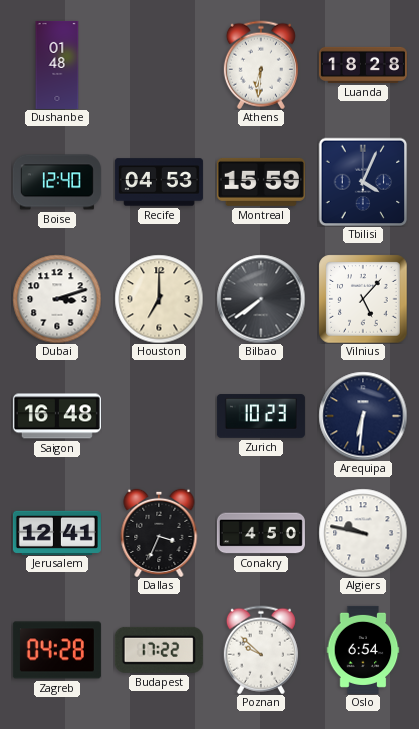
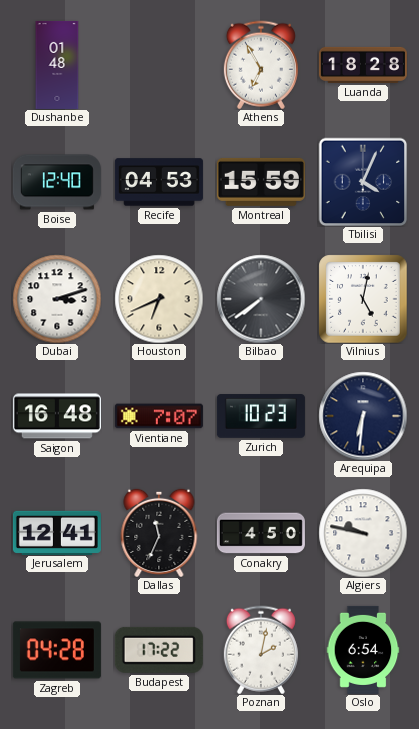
Athens: 6:31 -> 6:55
Houston: 7:00 -> 6:41
Vilnius: 5:07 -> 5:02
Vientiane: none -> 7:07
Dallas: 3:34 -> 11:34
Poznan: 9:52 -> 2:02
